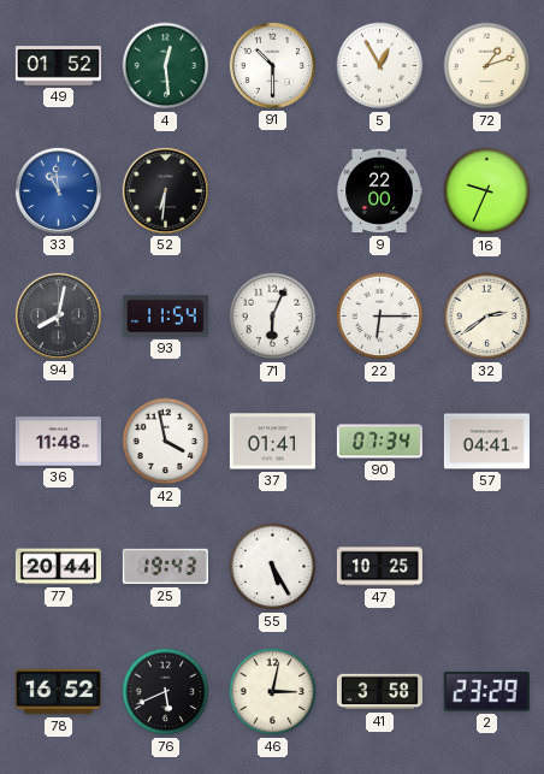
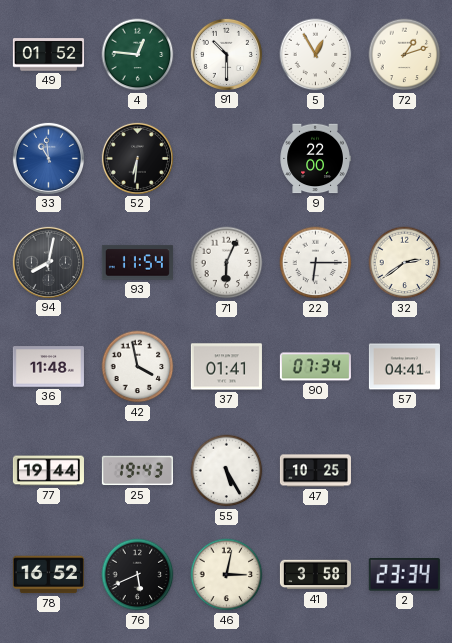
4: 12:29 -> 12:46
16: 9:34 -> none
77: 20:44 -> 19:44
2: 23:29 -> 23:34
